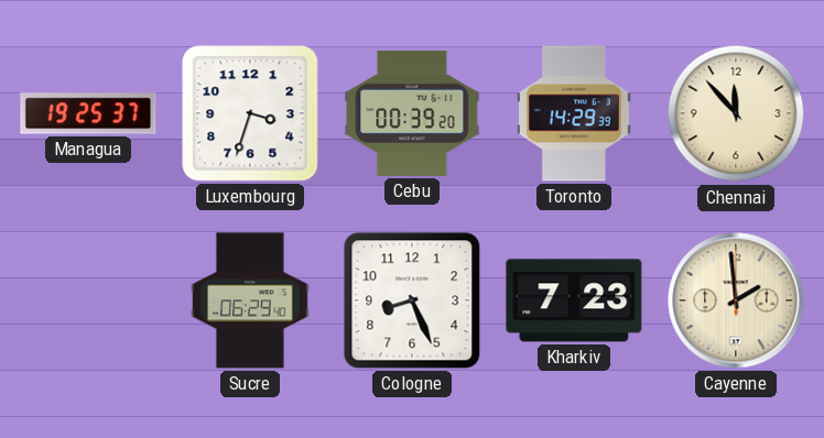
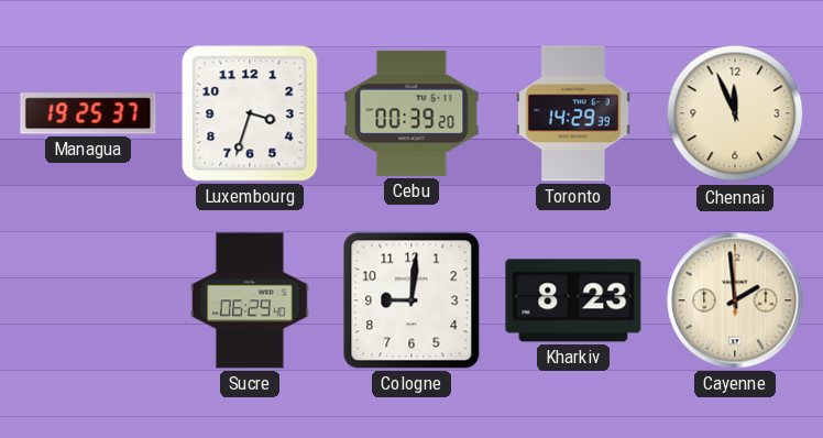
Chennai: 11:53 -> 11:56
Cologne: 8:26 -> 9:01
Kharkiv: 7:23 -> 8:23
